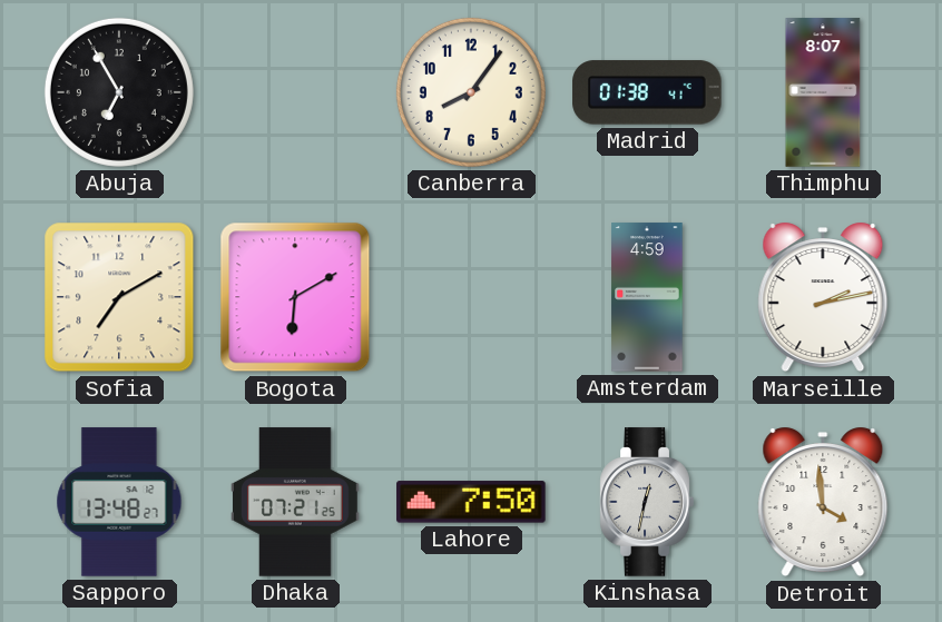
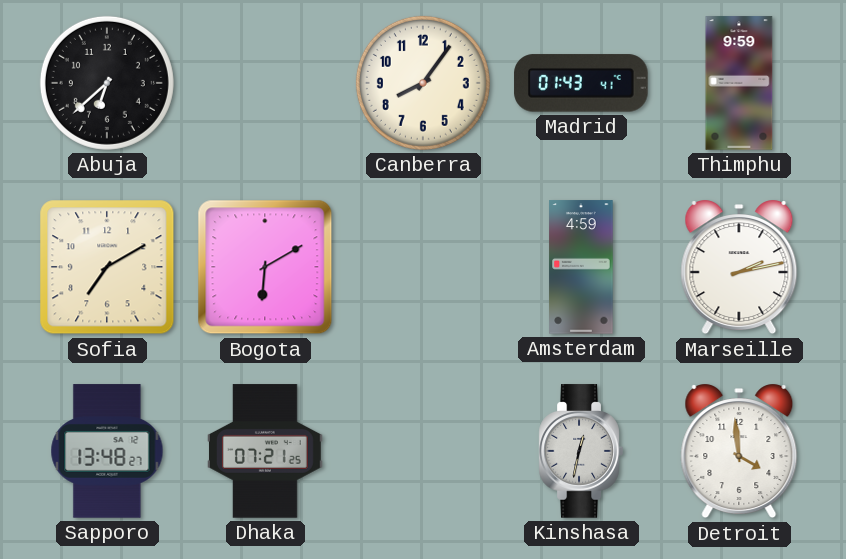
Abuja: 6:55 -> 6:38
Madrid: 01:38 -> 01:43
Thimphu: 8:07 -> 9:59
Lahore: 7:50 -> none
